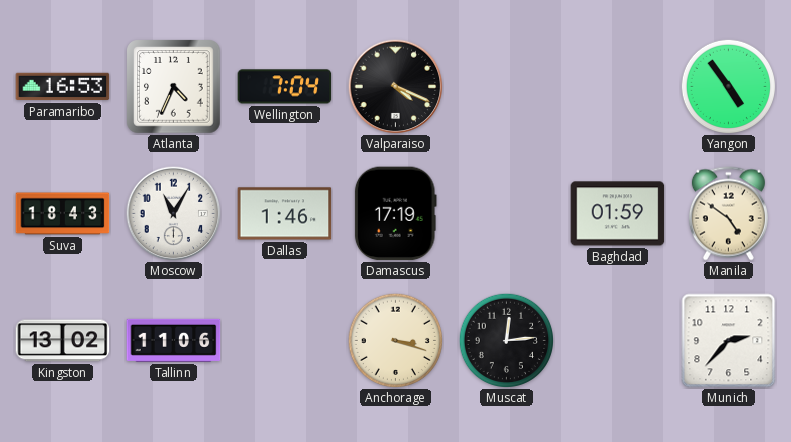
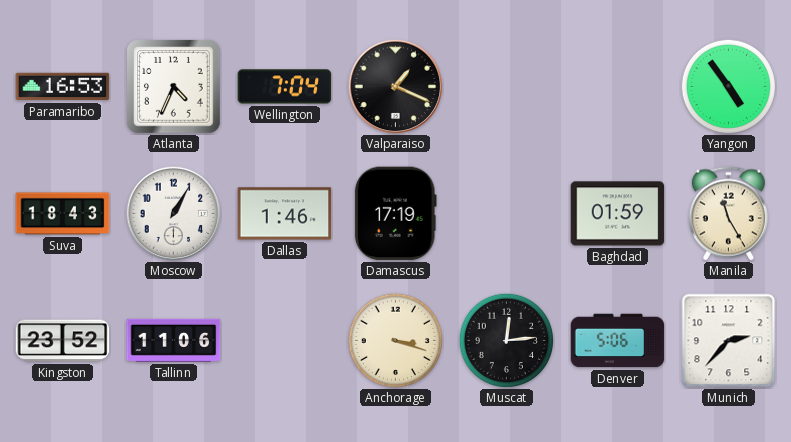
Valparaiso: 4:19 -> 1:19
Moscow: 11:05 -> 1:05
Manila: 4:51 -> 11:25
Kingston: 13:02 -> 23:52
Denver: none -> 5:06
